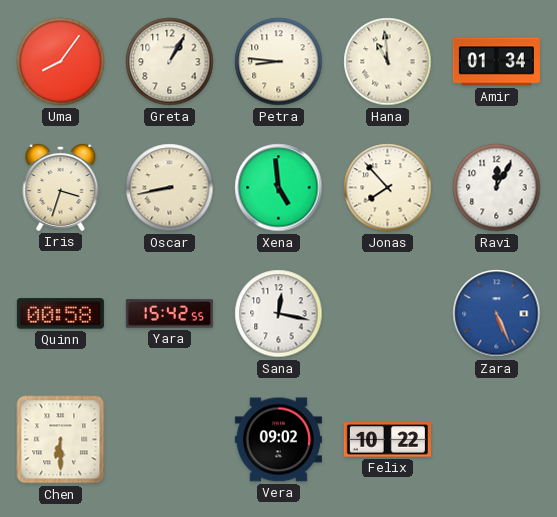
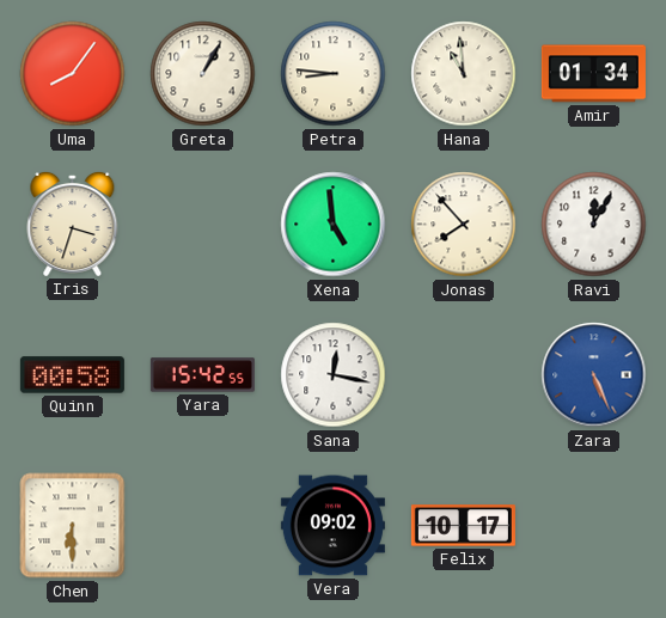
Oscar: 8:43 -> none
Felix: 10:22 -> 10:17
